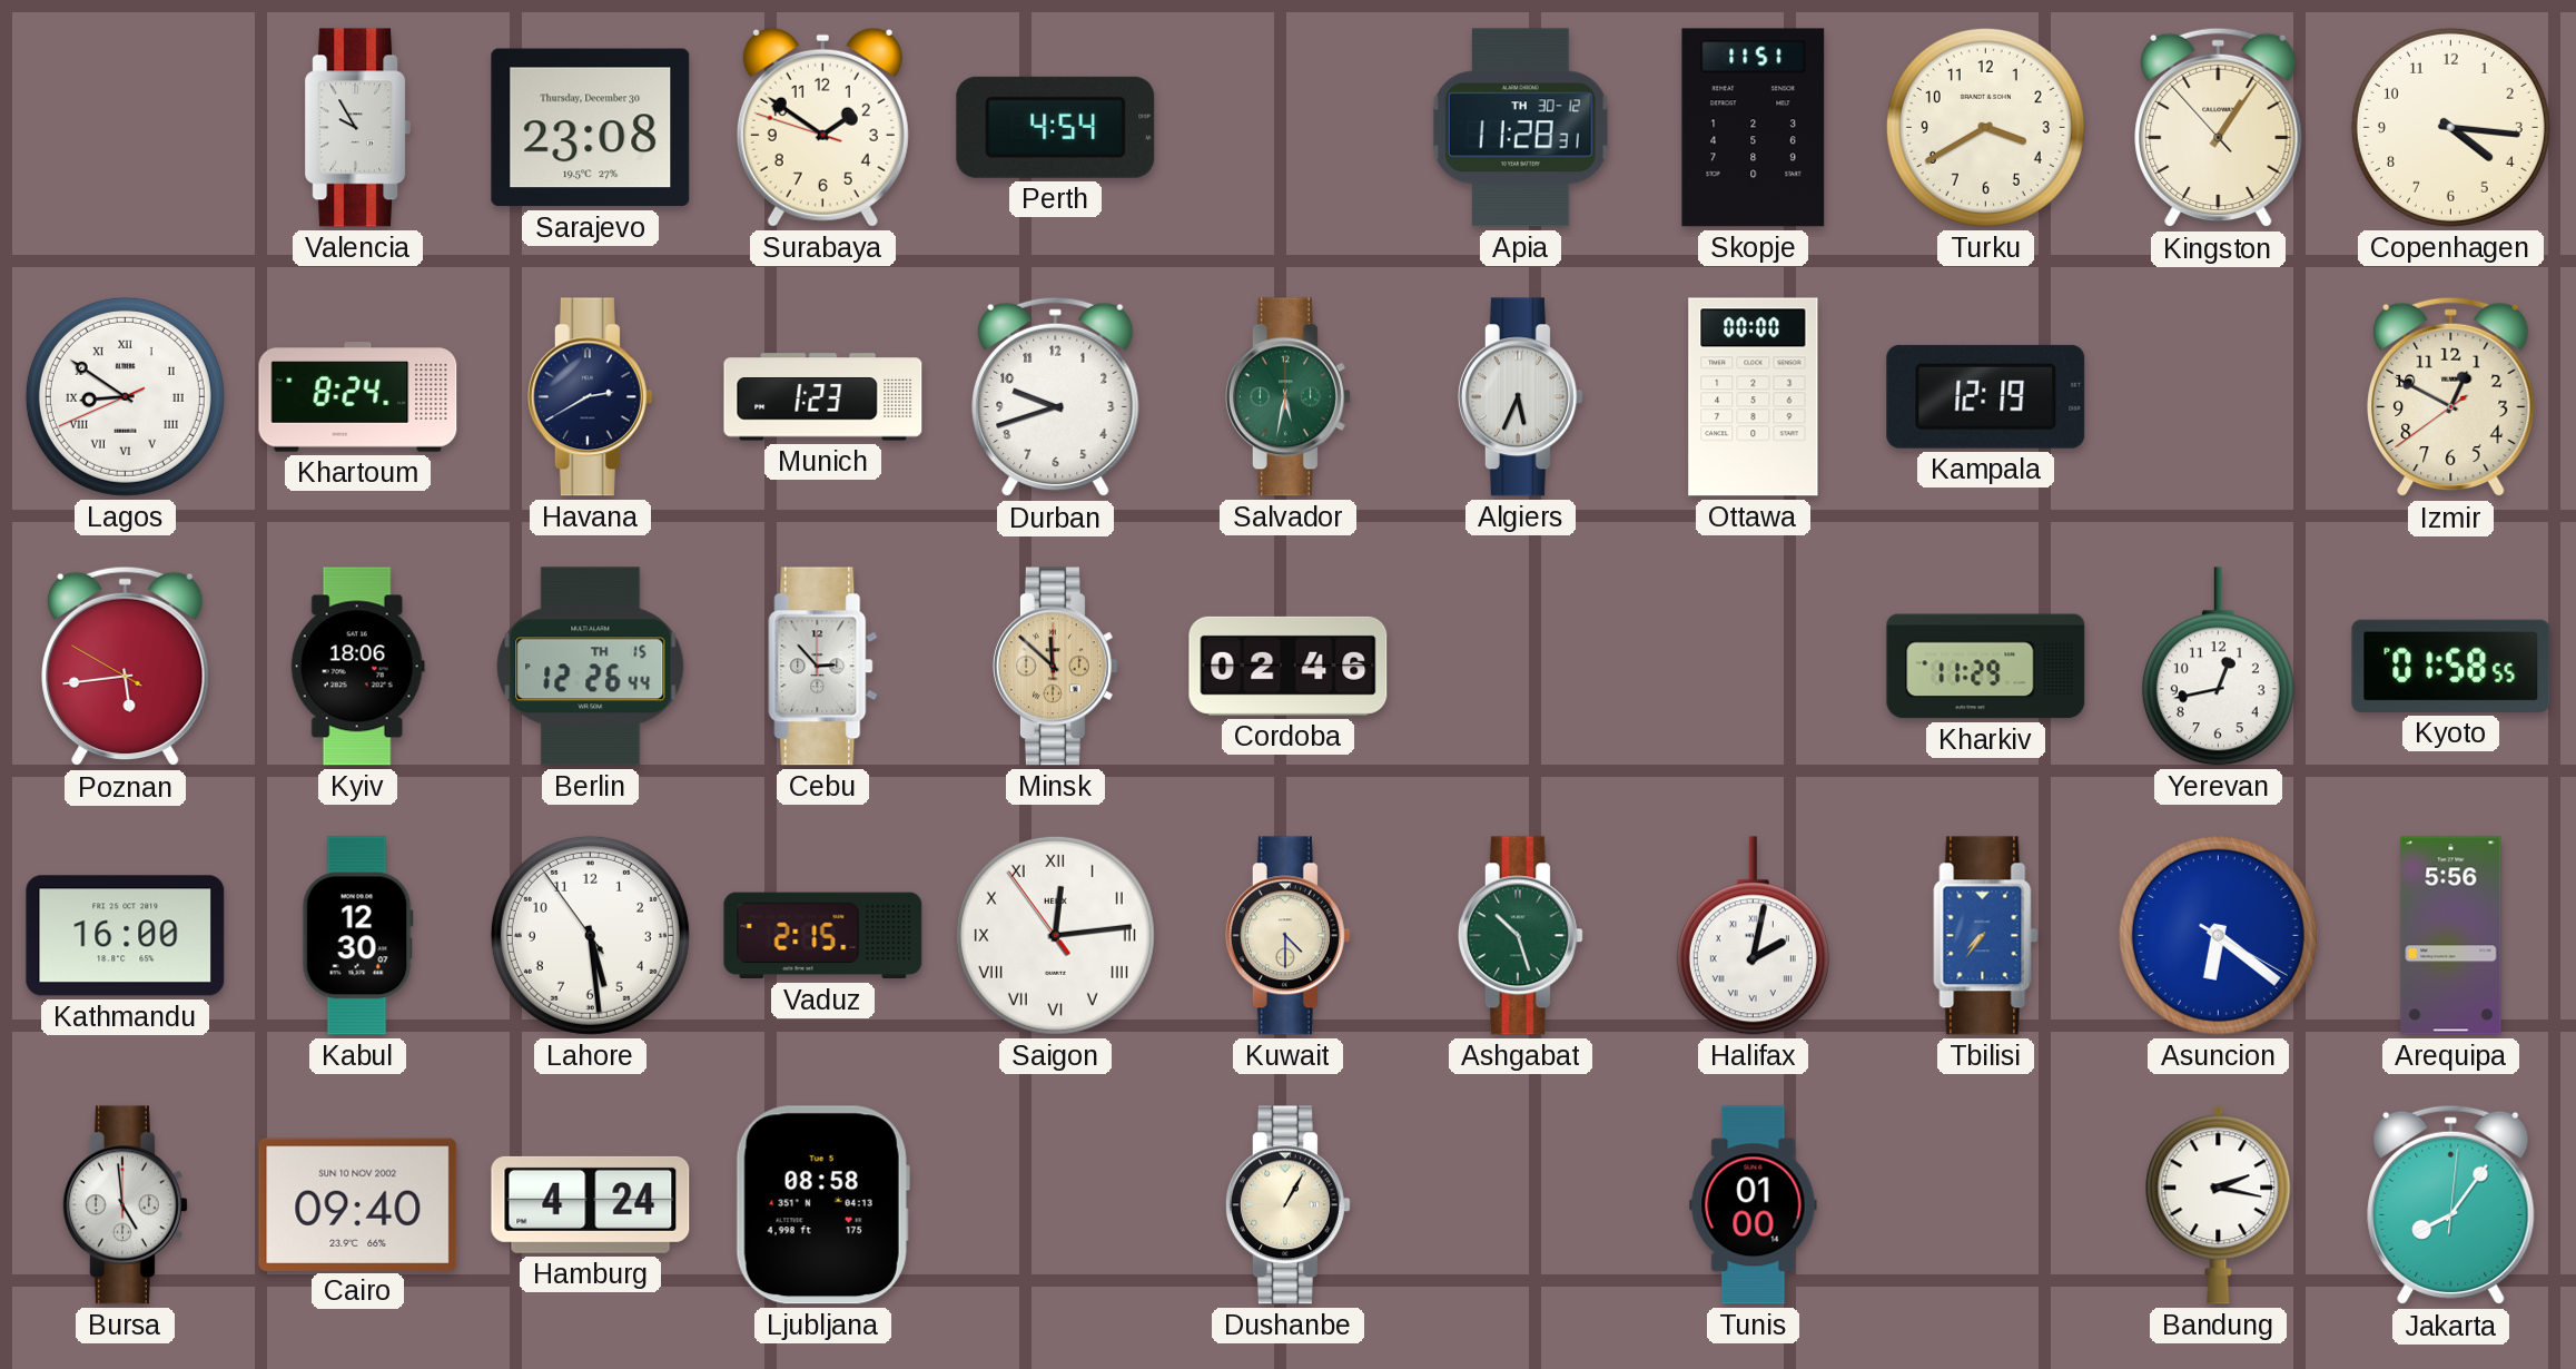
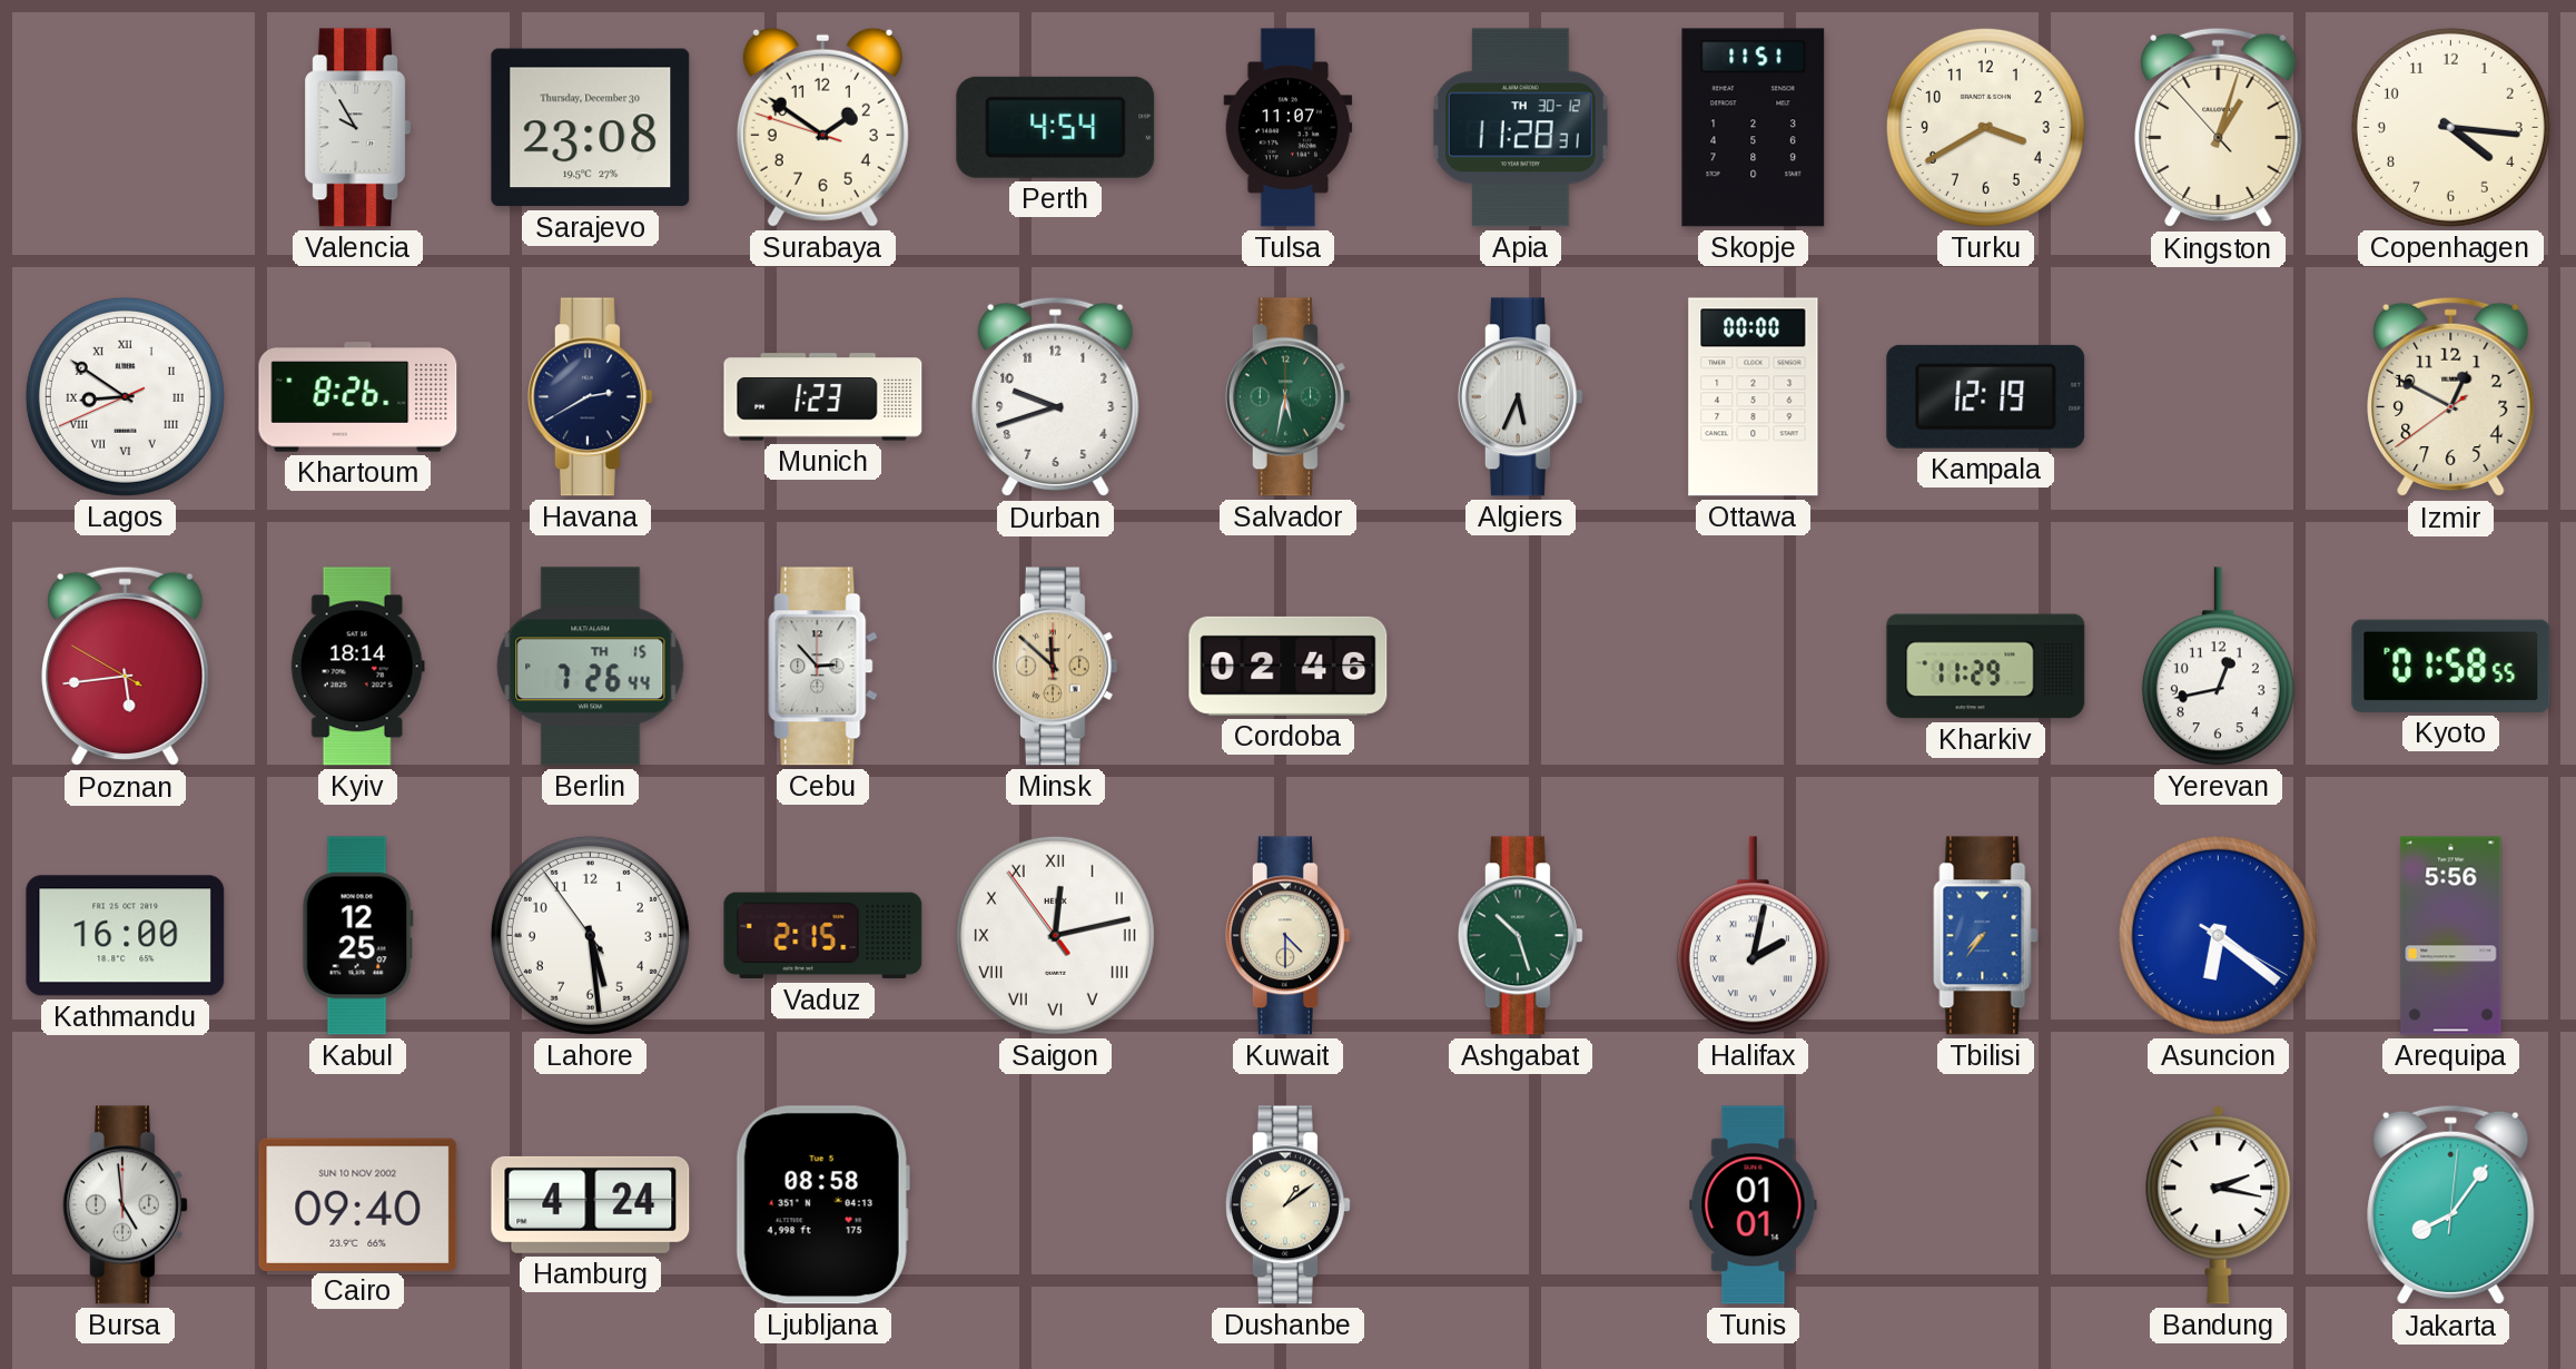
Tulsa: none -> 11:07
Kingston: 1:05 -> 1:02
Khartoum: 8:24 -> 8:26
Kyiv: 18:06 -> 18:14
Berlin: 12:26 -> 7:26
Kabul: 12:30 -> 12:25
Saigon: 12:13 -> 12:12
Dushanbe: 1:05 -> 1:09
Tunis: 01:00 -> 01:01
